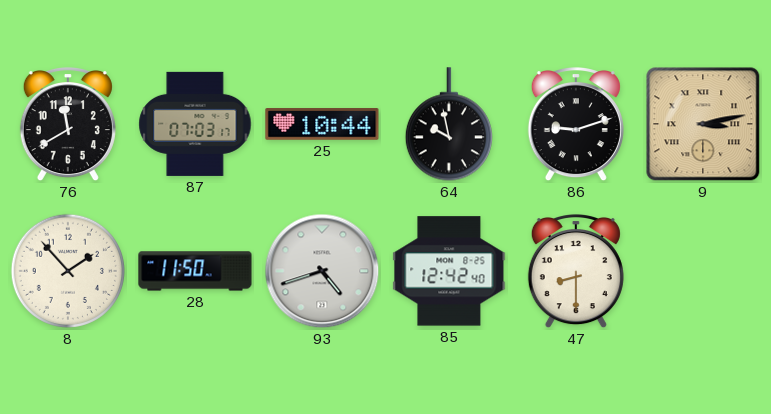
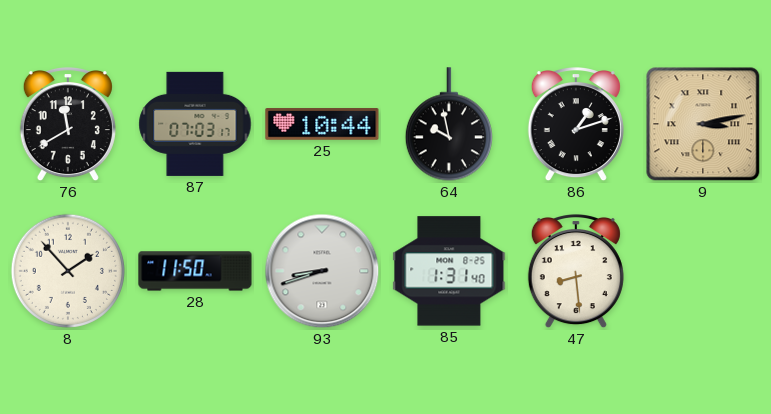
86: 9:12 -> 1:12
93: 4:42 -> 8:42
85: 12:42 -> 1:31
47: 8:30 -> 8:29
